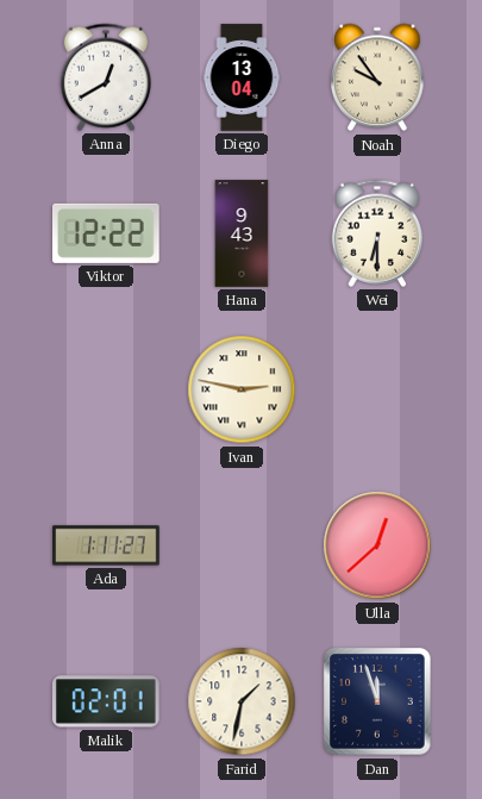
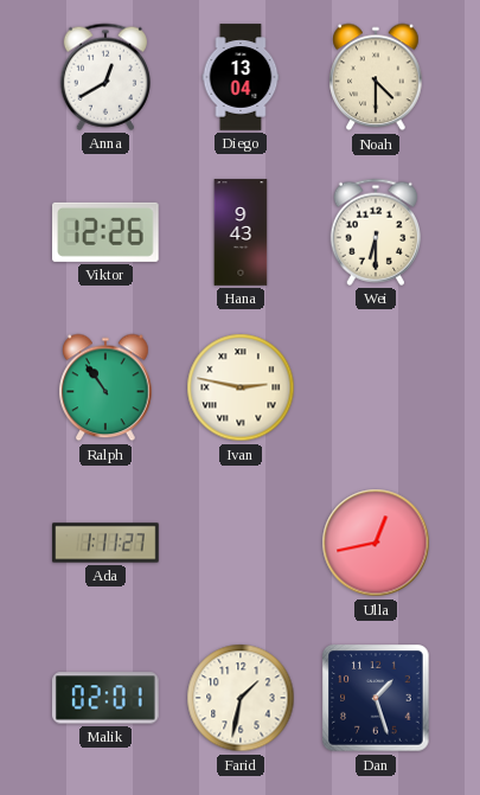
Noah: 9:54 -> 4:30
Viktor: 12:22 -> 12:26
Ralph: none -> 10:54
Ulla: 12:38 -> 12:43
Dan: 11:57 -> 1:27
